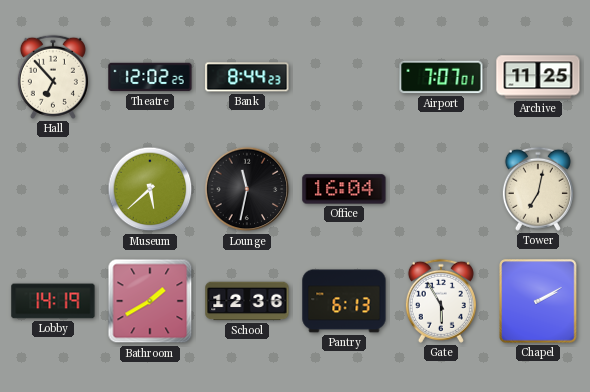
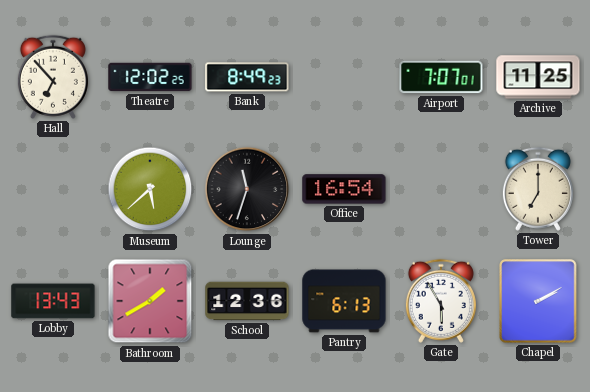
Bank: 8:44 -> 8:49
Lounge: 11:32 -> 11:33
Office: 16:04 -> 16:54
Tower: 7:02 -> 7:00
Lobby: 14:19 -> 13:43
